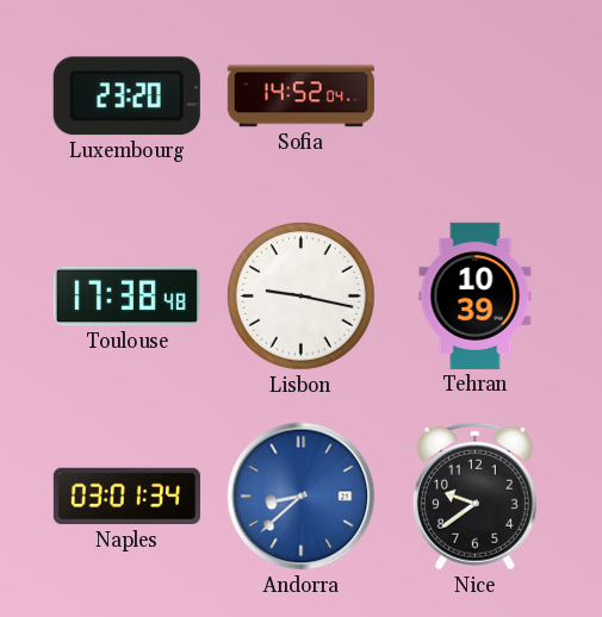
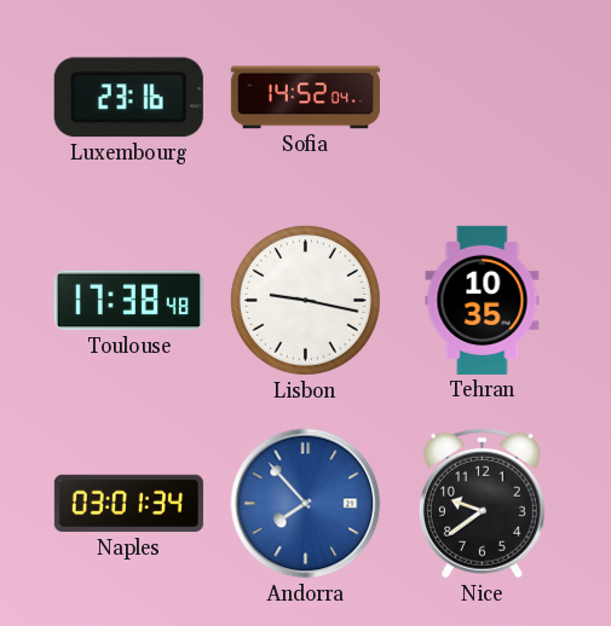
Luxembourg: 23:20 -> 23:16
Tehran: 10:39 -> 10:35
Andorra: 8:38 -> 7:53
